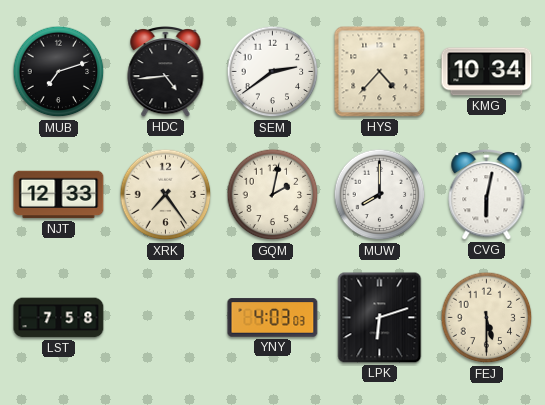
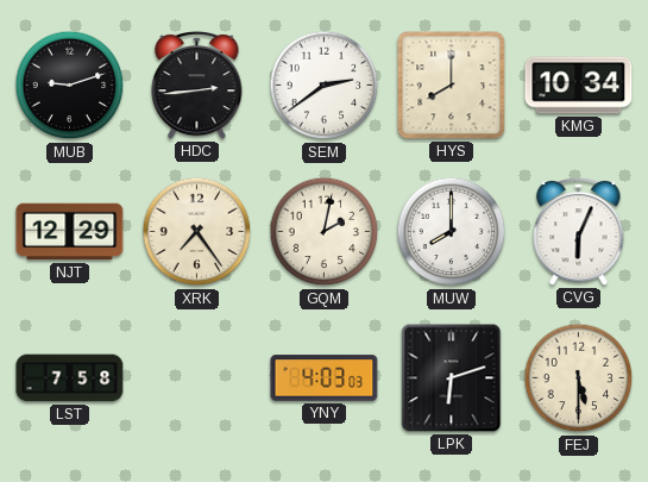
MUB: 7:12 -> 9:12
HDC: 4:44 -> 2:44
HYS: 4:37 -> 8:00
NJT: 12:33 -> 12:29
CVG: 6:02 -> 6:04
